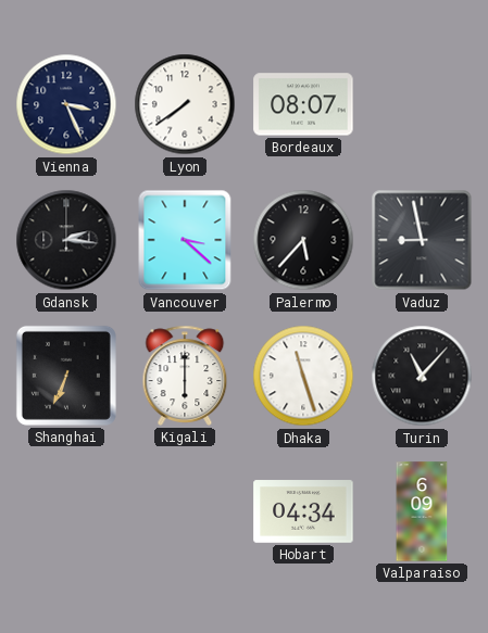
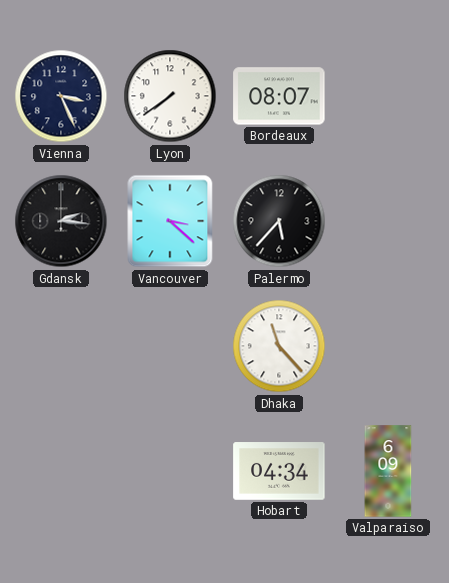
Vaduz: 8:58 -> none
Shanghai: 6:34 -> none
Kigali: 6:00 -> none
Dhaka: 11:27 -> 11:23
Turin: 11:07 -> none
